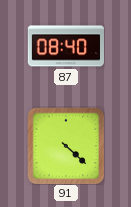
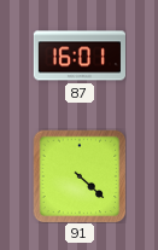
87: 08:40 -> 16:01
